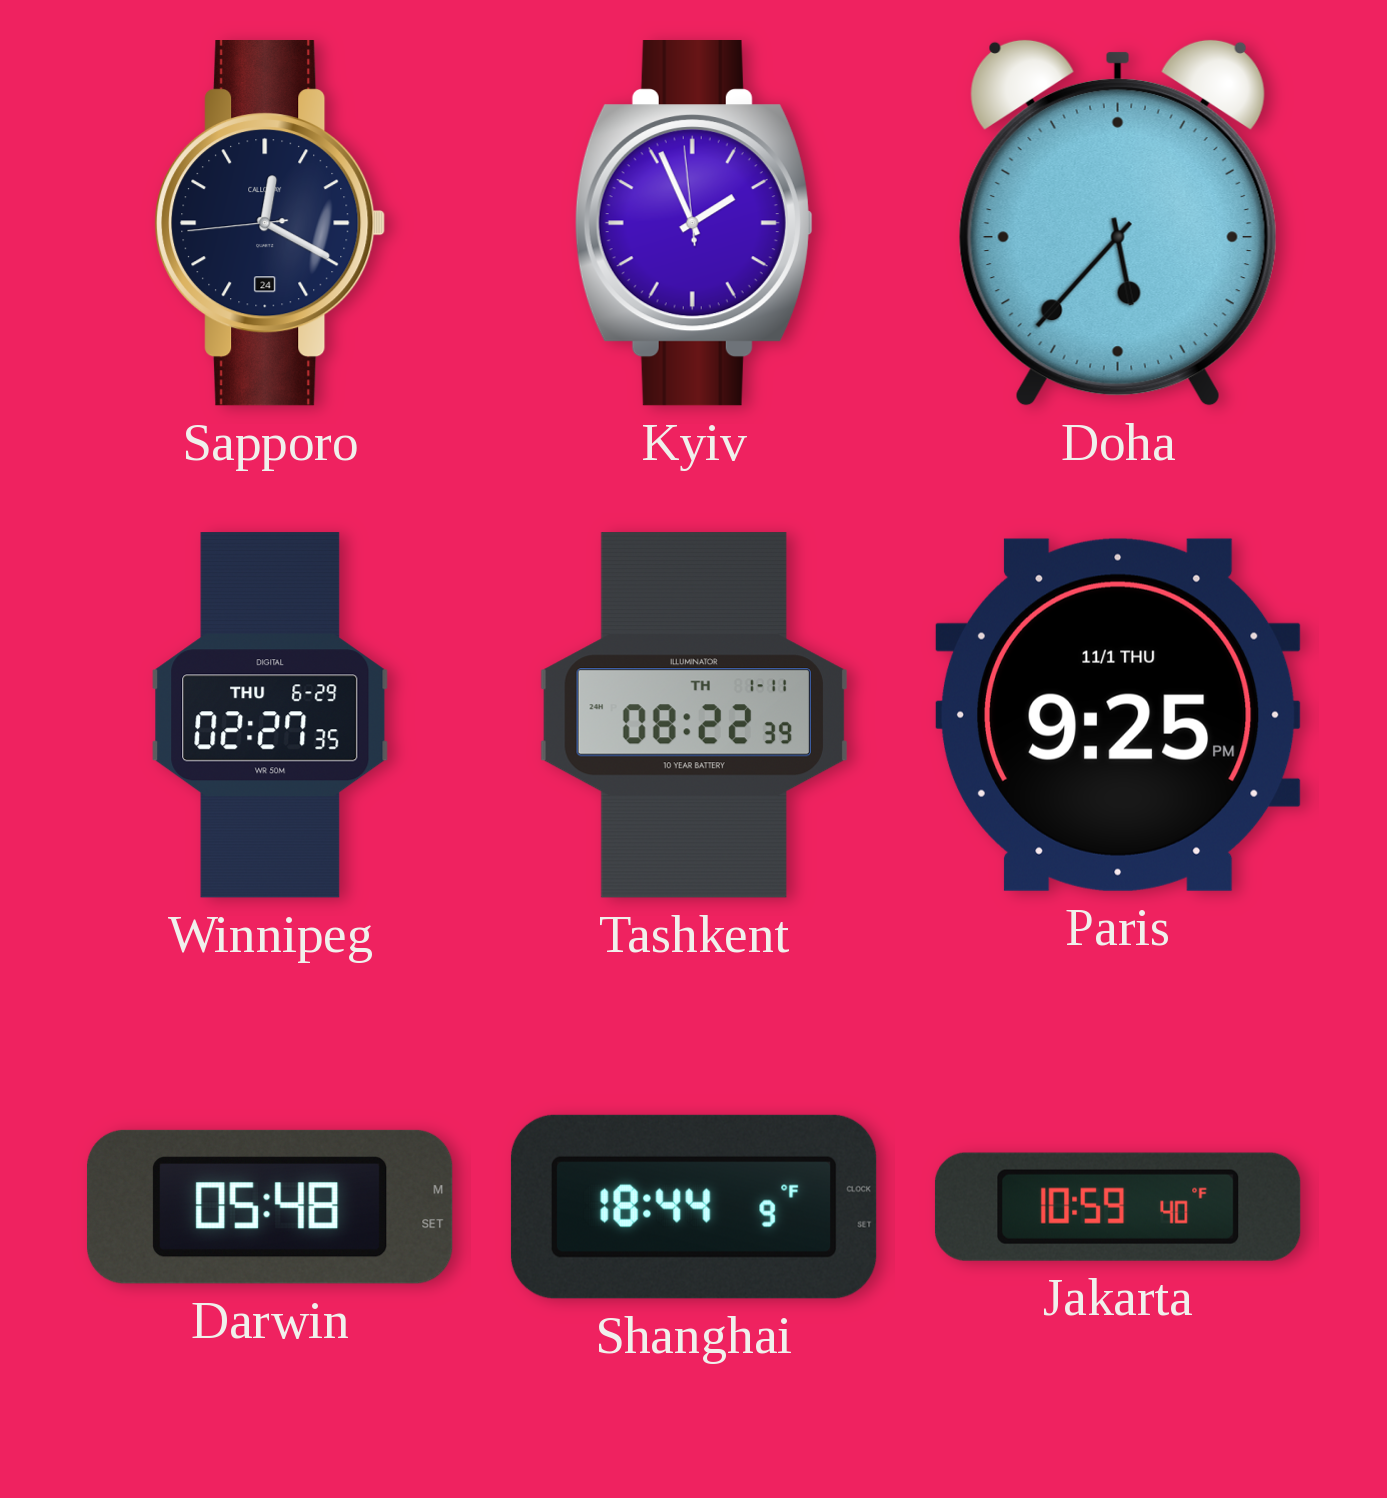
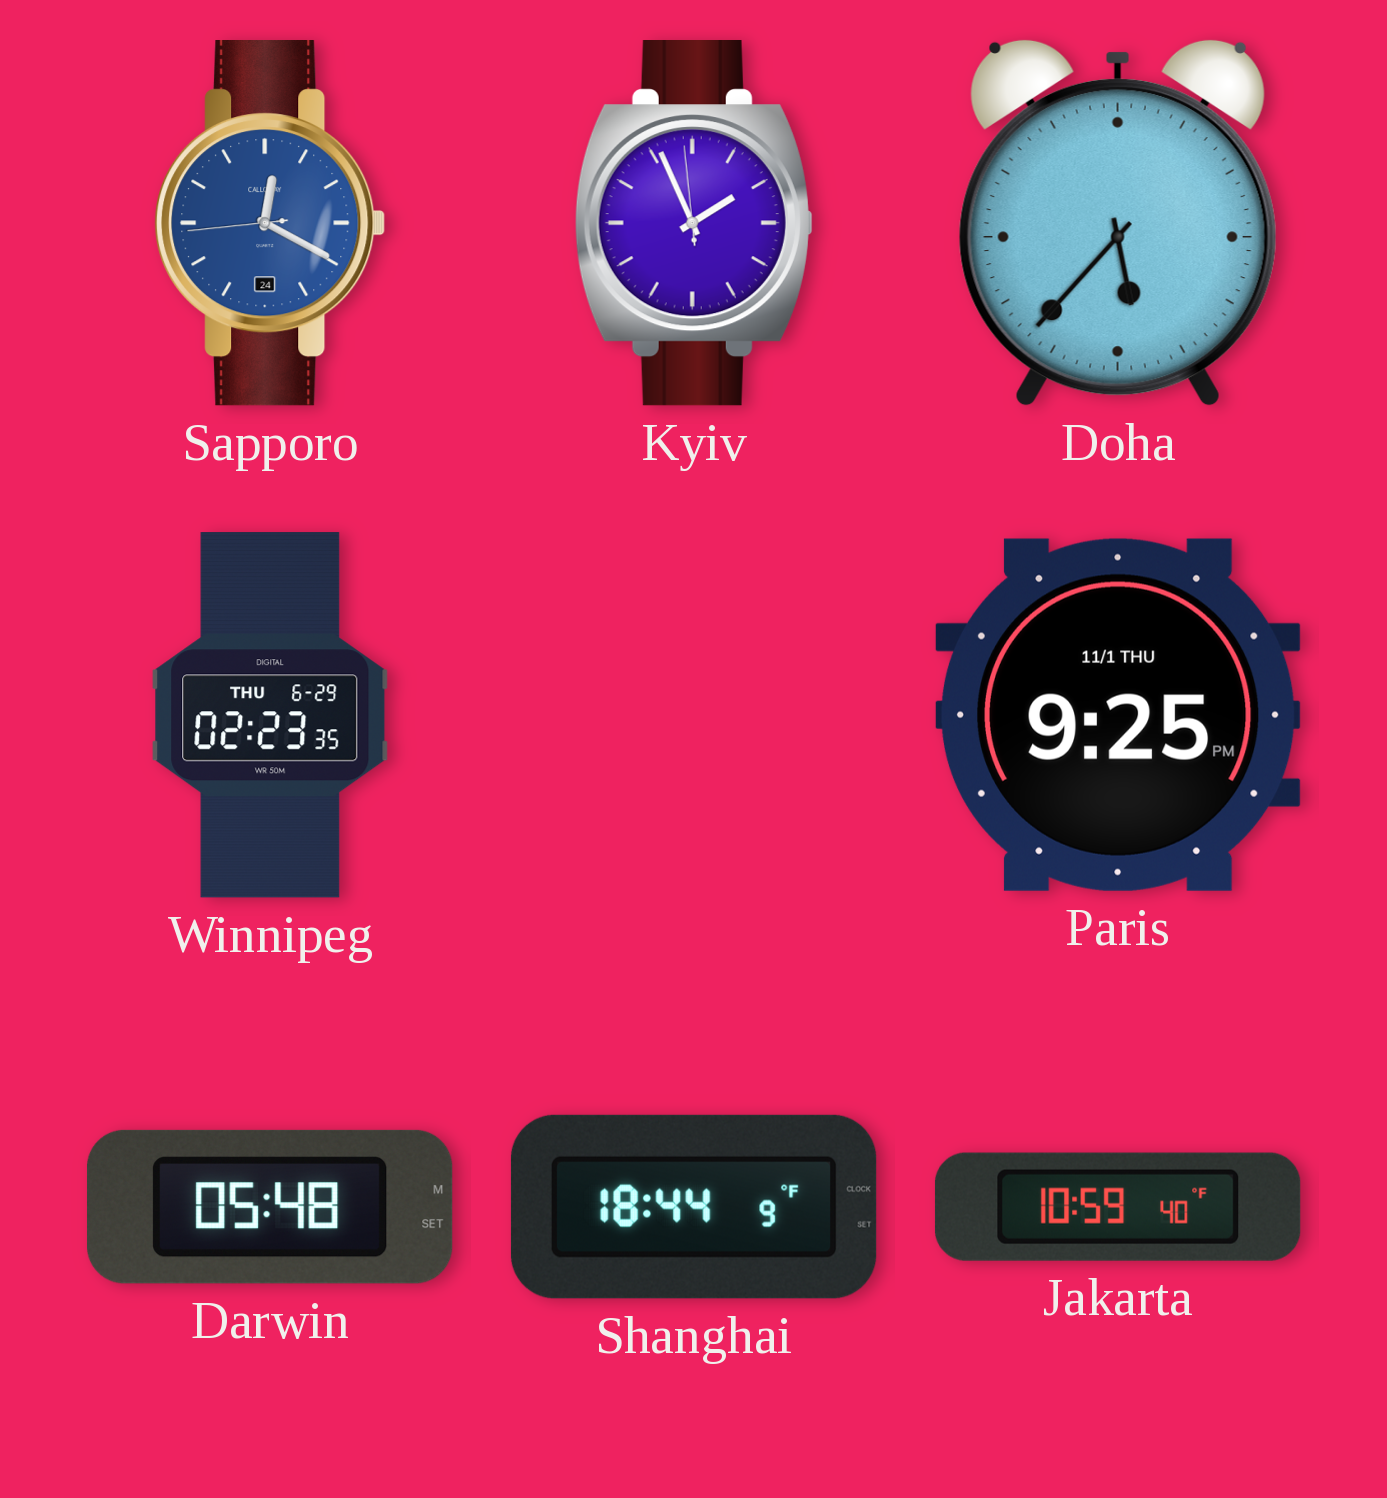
Sapporo dial: navy -> blue
Winnipeg: 02:27 -> 02:23
Tashkent: 08:22 -> none
